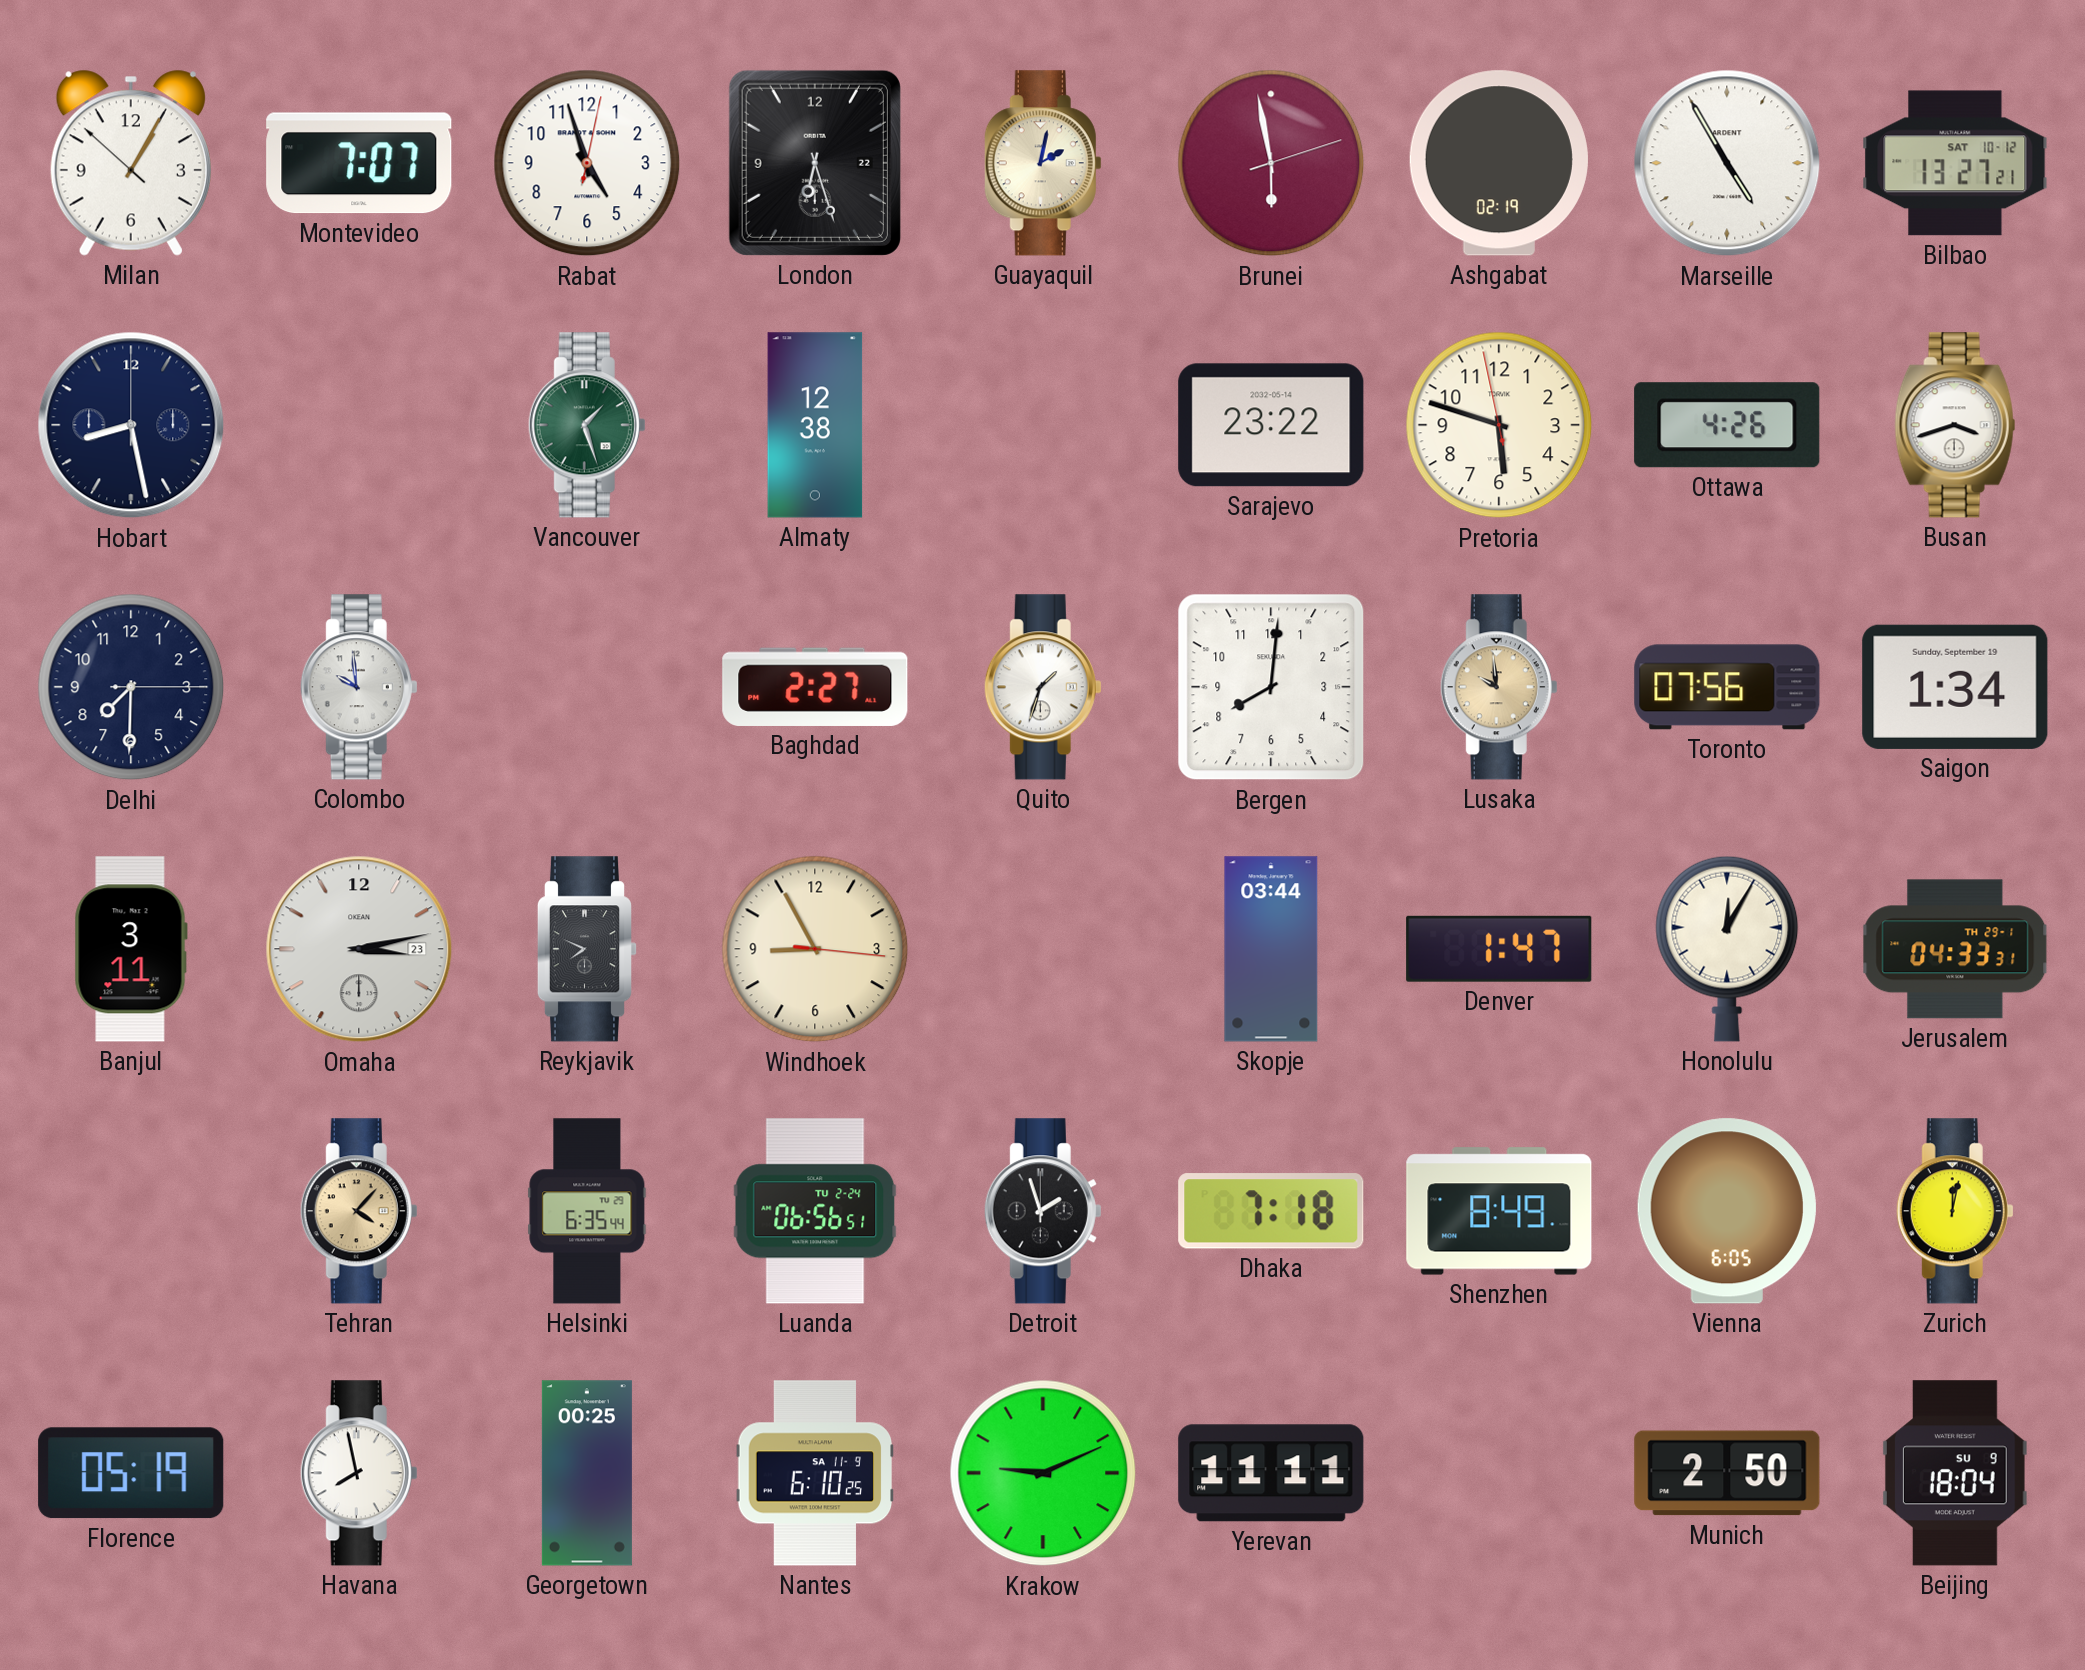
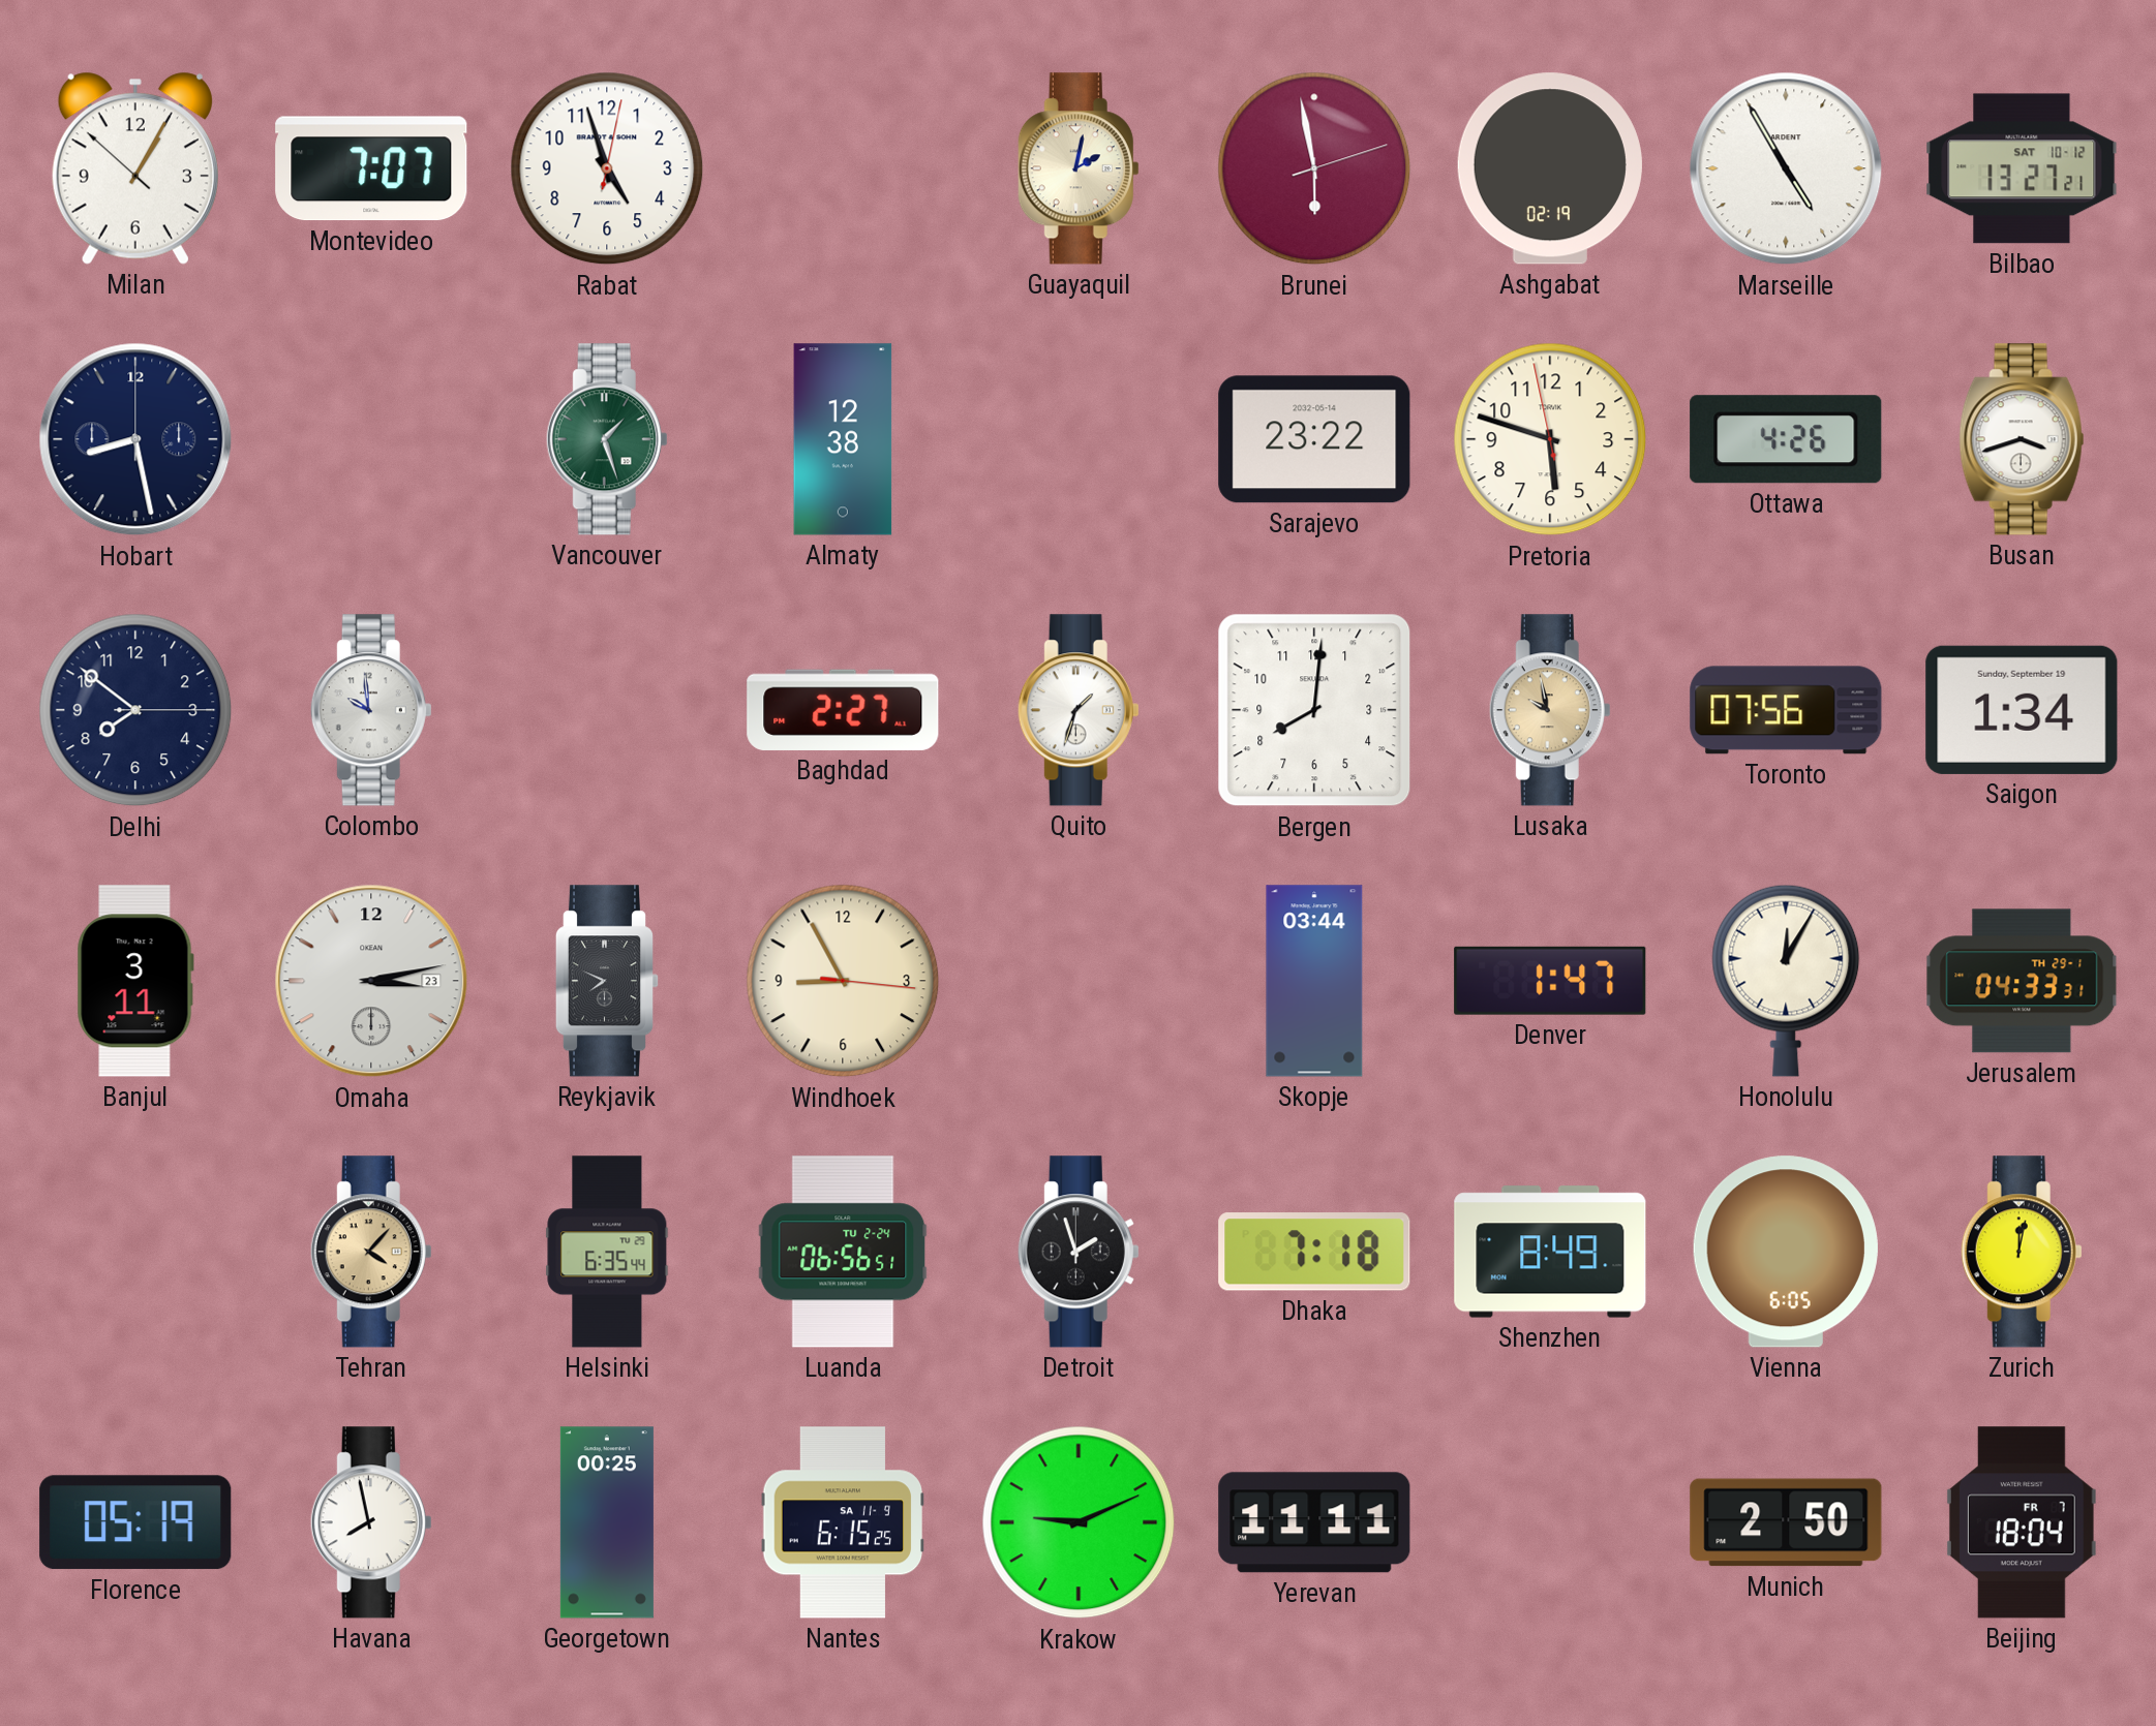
London: 6:27 -> none
Delhi: 7:30 -> 7:51
Lusaka: 9:59 -> 9:58
Nantes: 6:10 -> 6:15
Beijing date: SU 9 -> FR 7
